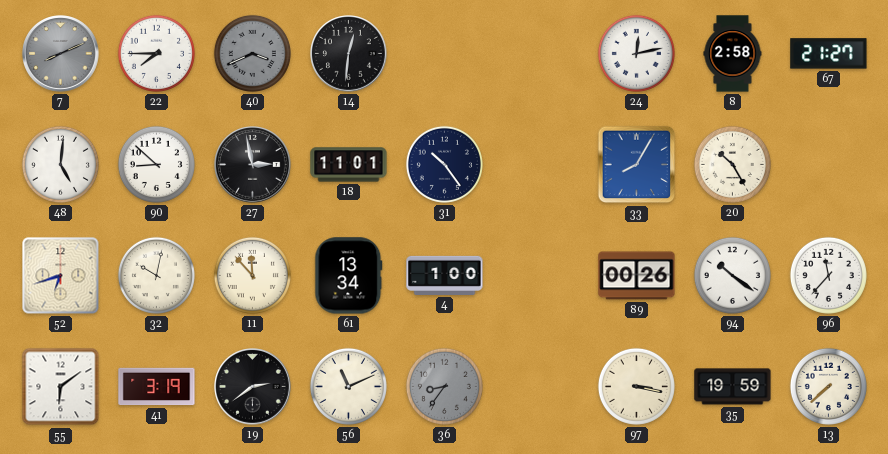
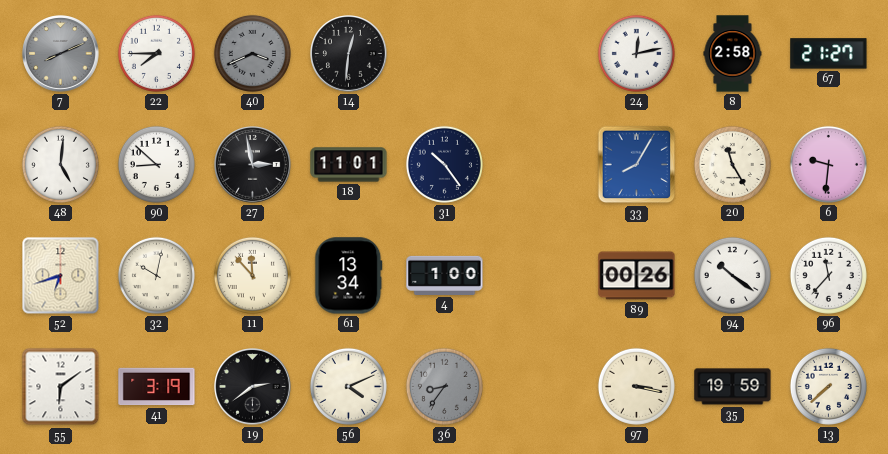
20: 10:25 -> 11:25
6: none -> 9:31
56: 11:11 -> 4:11
